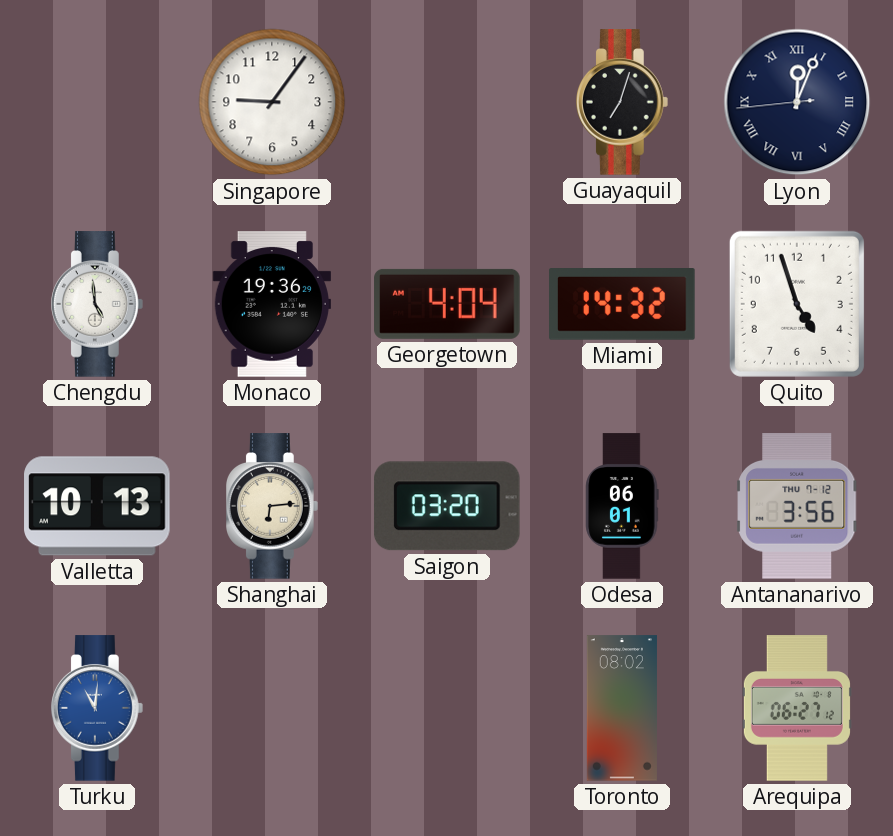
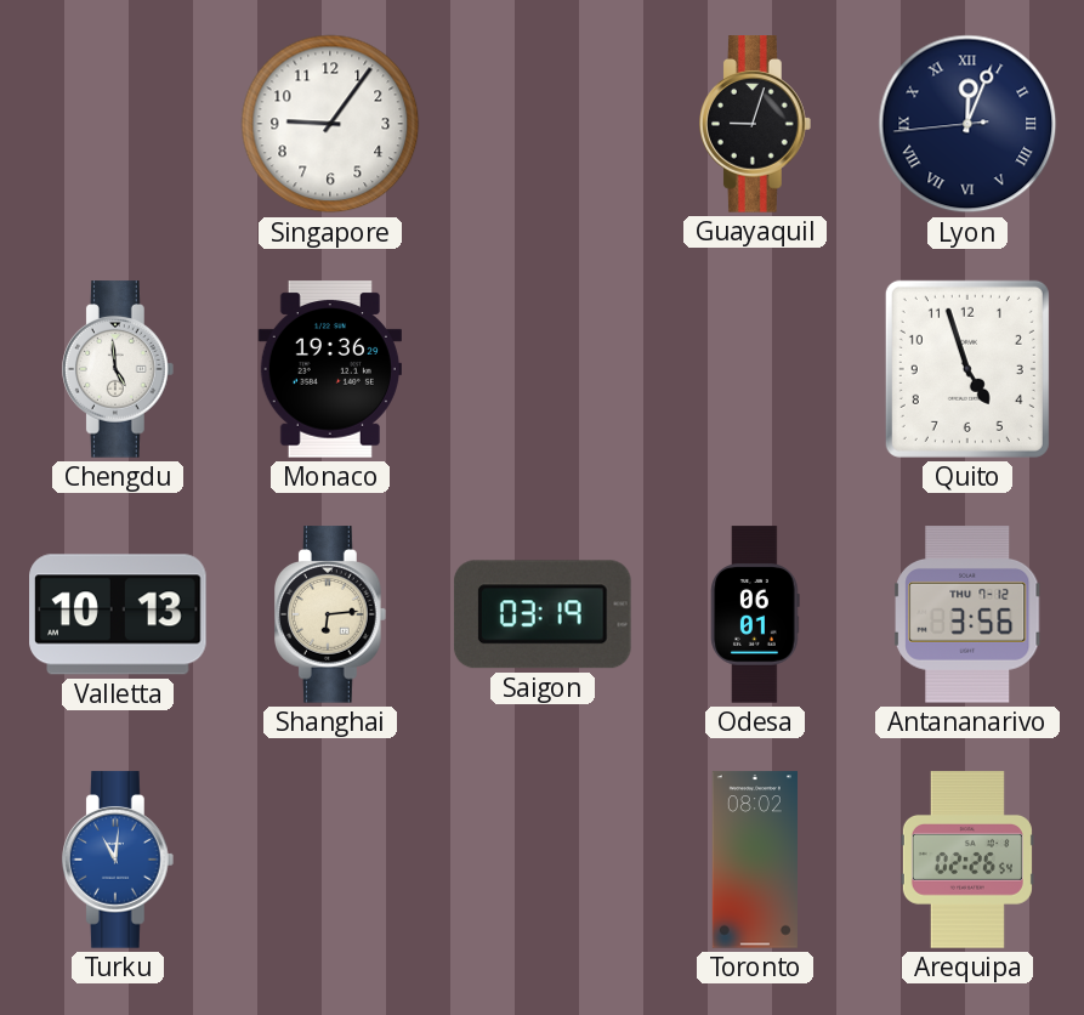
Guayaquil: 7:03 -> 9:03
Georgetown: 4:04 -> none
Miami: 14:32 -> none
Saigon: 03:20 -> 03:19
Arequipa: 06:27 -> 02:26
